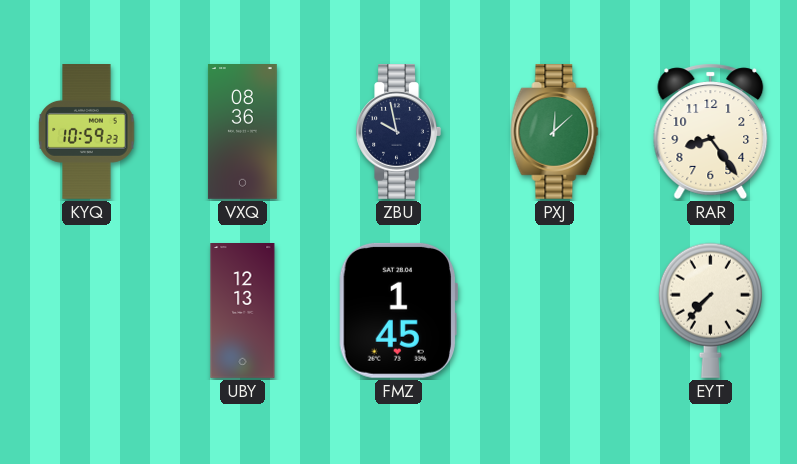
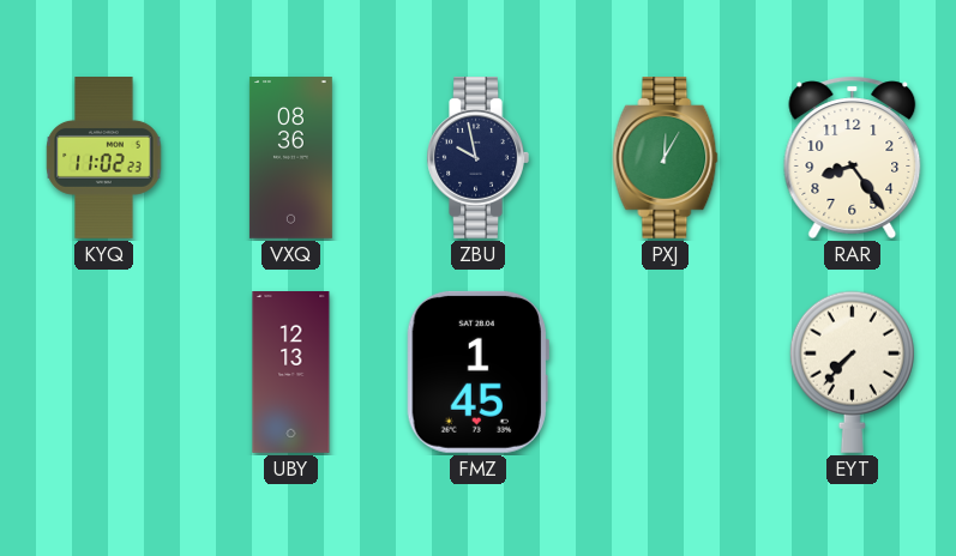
KYQ: 10:59 -> 11:02
PXJ: 12:08 -> 12:05
